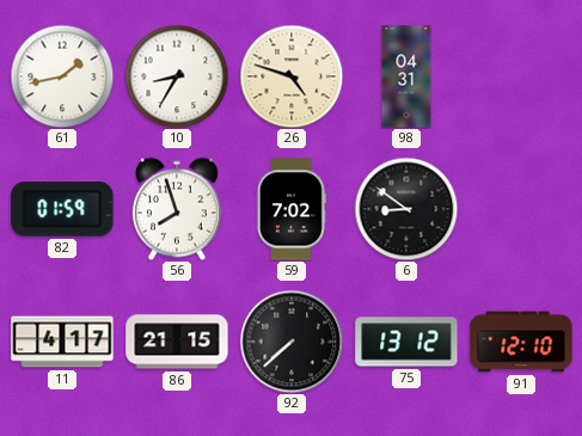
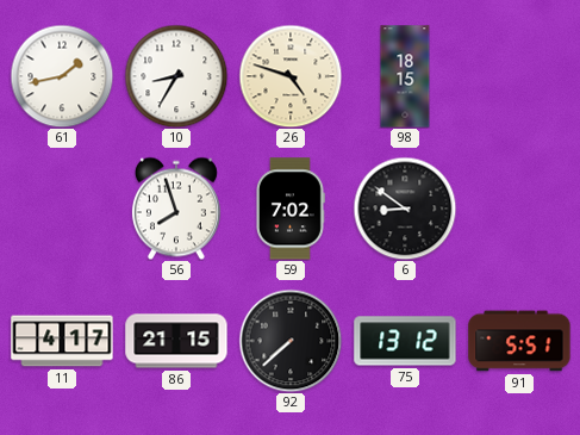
98: 04:31 -> 18:15
82: 01:59 -> none
91: 12:10 -> 5:51
